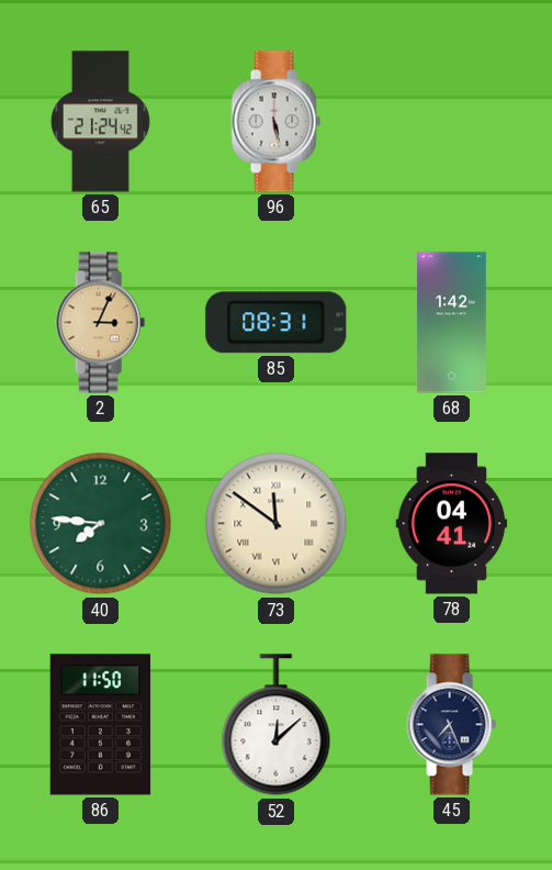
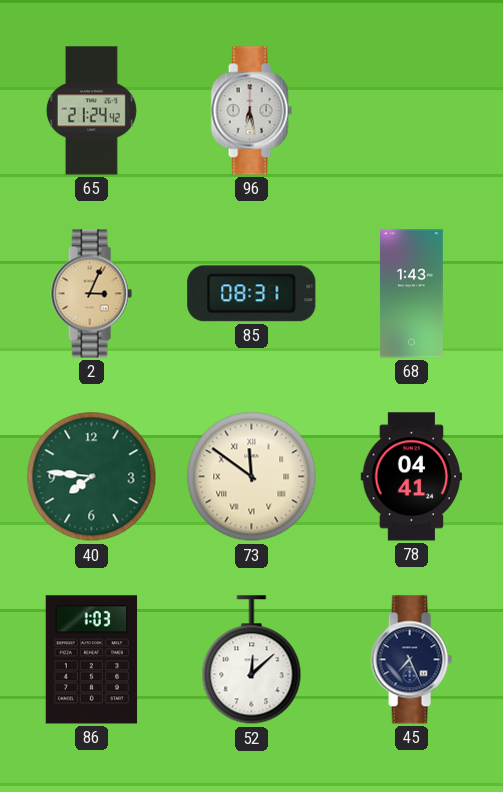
96: 5:28 -> 6:28
68: 1:42 -> 1:43
86: 11:50 -> 1:03
